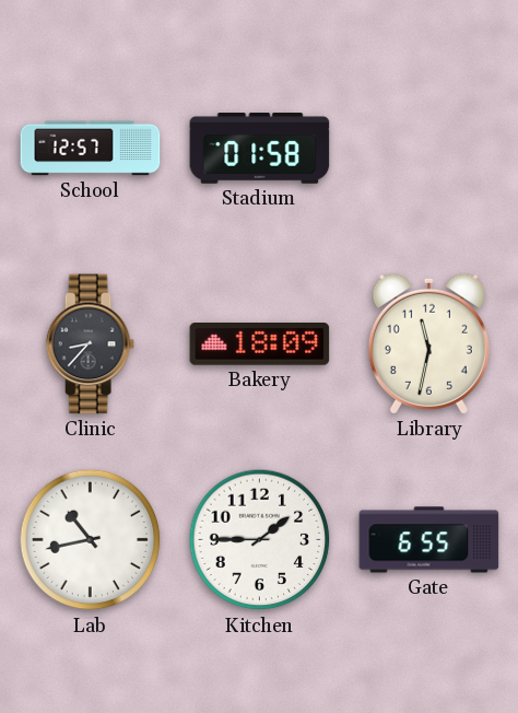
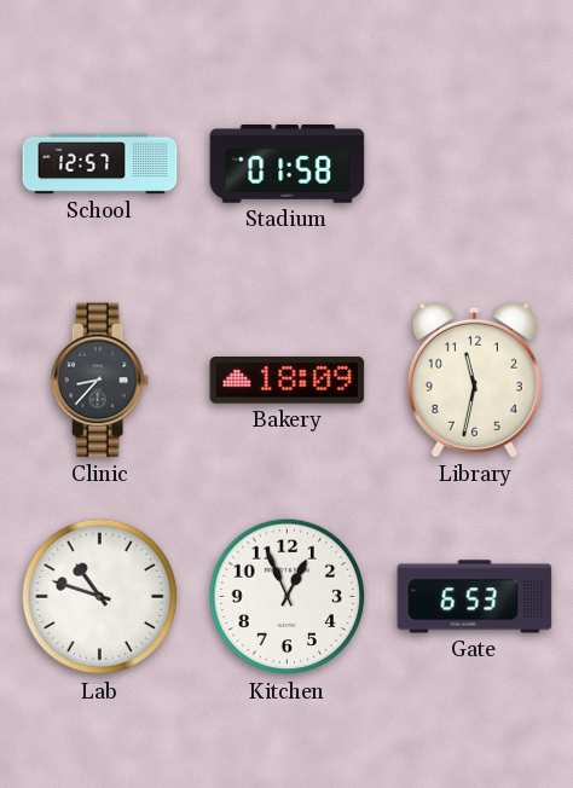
Lab: 10:43 -> 10:48
Kitchen: 1:45 -> 12:56
Gate: 6:55 -> 6:53
